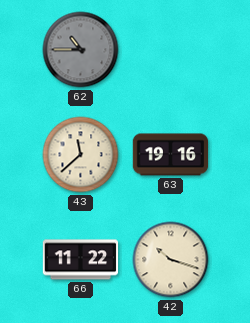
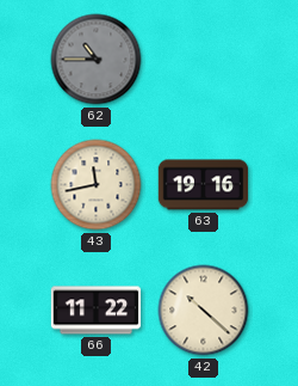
43: 11:38 -> 11:43
42: 10:18 -> 10:22
